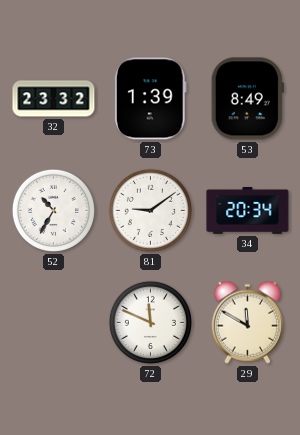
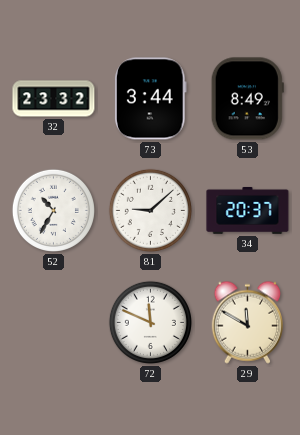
73: 1:39 -> 3:44
81: 9:09 -> 9:08
34: 20:34 -> 20:37
